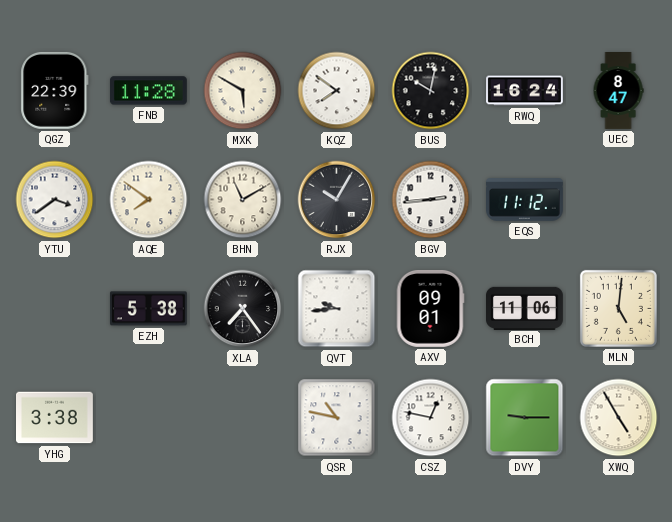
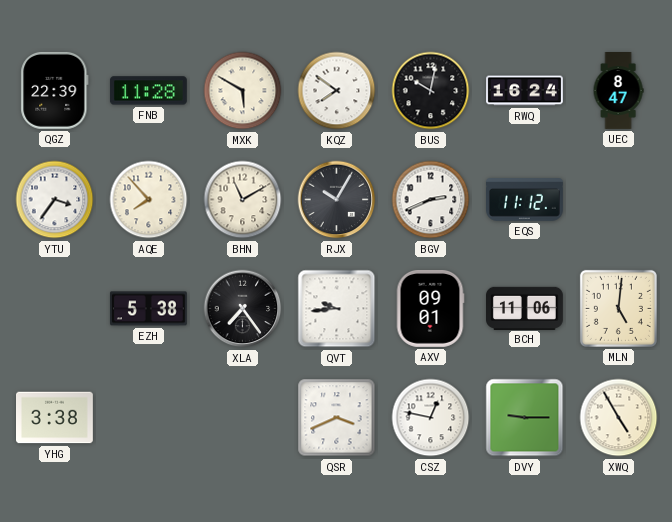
YTU: 3:39 -> 3:36
AQE: 7:51 -> 7:53
BGV: 2:44 -> 2:41
QSR: 10:47 -> 3:41
